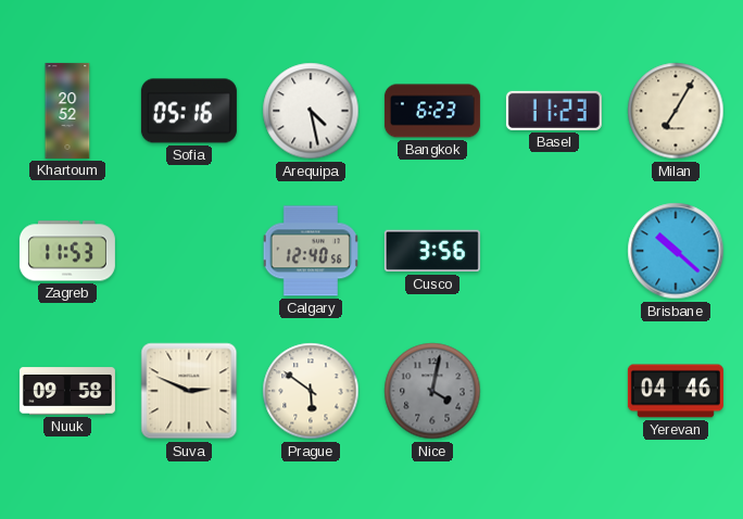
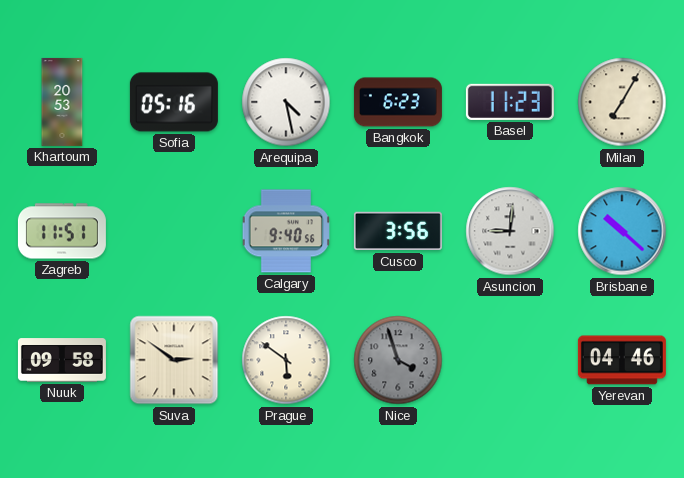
Khartoum: 20:52 -> 20:53
Zagreb: 11:53 -> 11:51
Calgary: 12:40 -> 9:40
Asuncion: none -> 9:01
Suva: 2:49 -> 2:51
Nice: 4:02 -> 3:57
